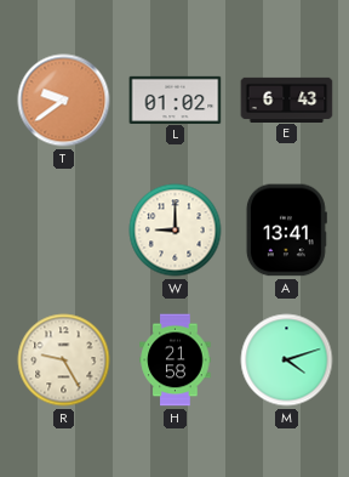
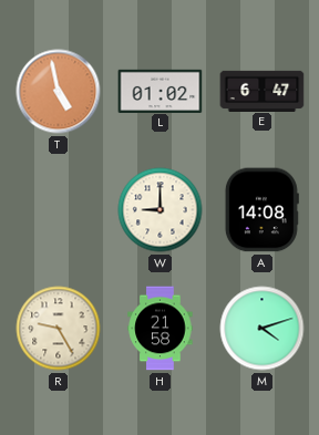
T: 9:39 -> 4:58
E: 6:43 -> 6:47
A: 13:41 -> 14:08
